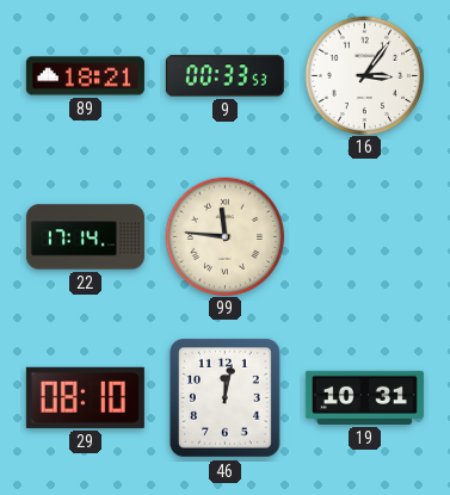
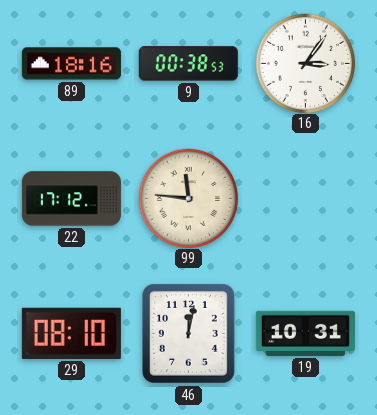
89: 18:21 -> 18:16
9: 00:33 -> 00:38
22: 17:14 -> 17:12
